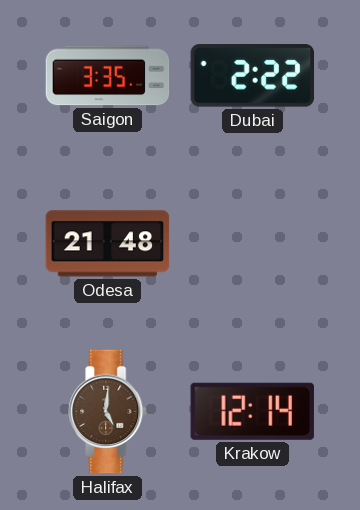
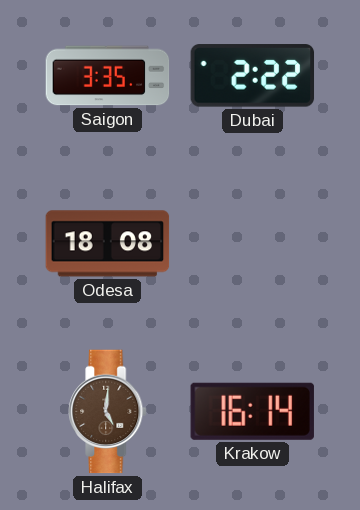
Odesa: 21:48 -> 18:08
Krakow: 12:14 -> 16:14
